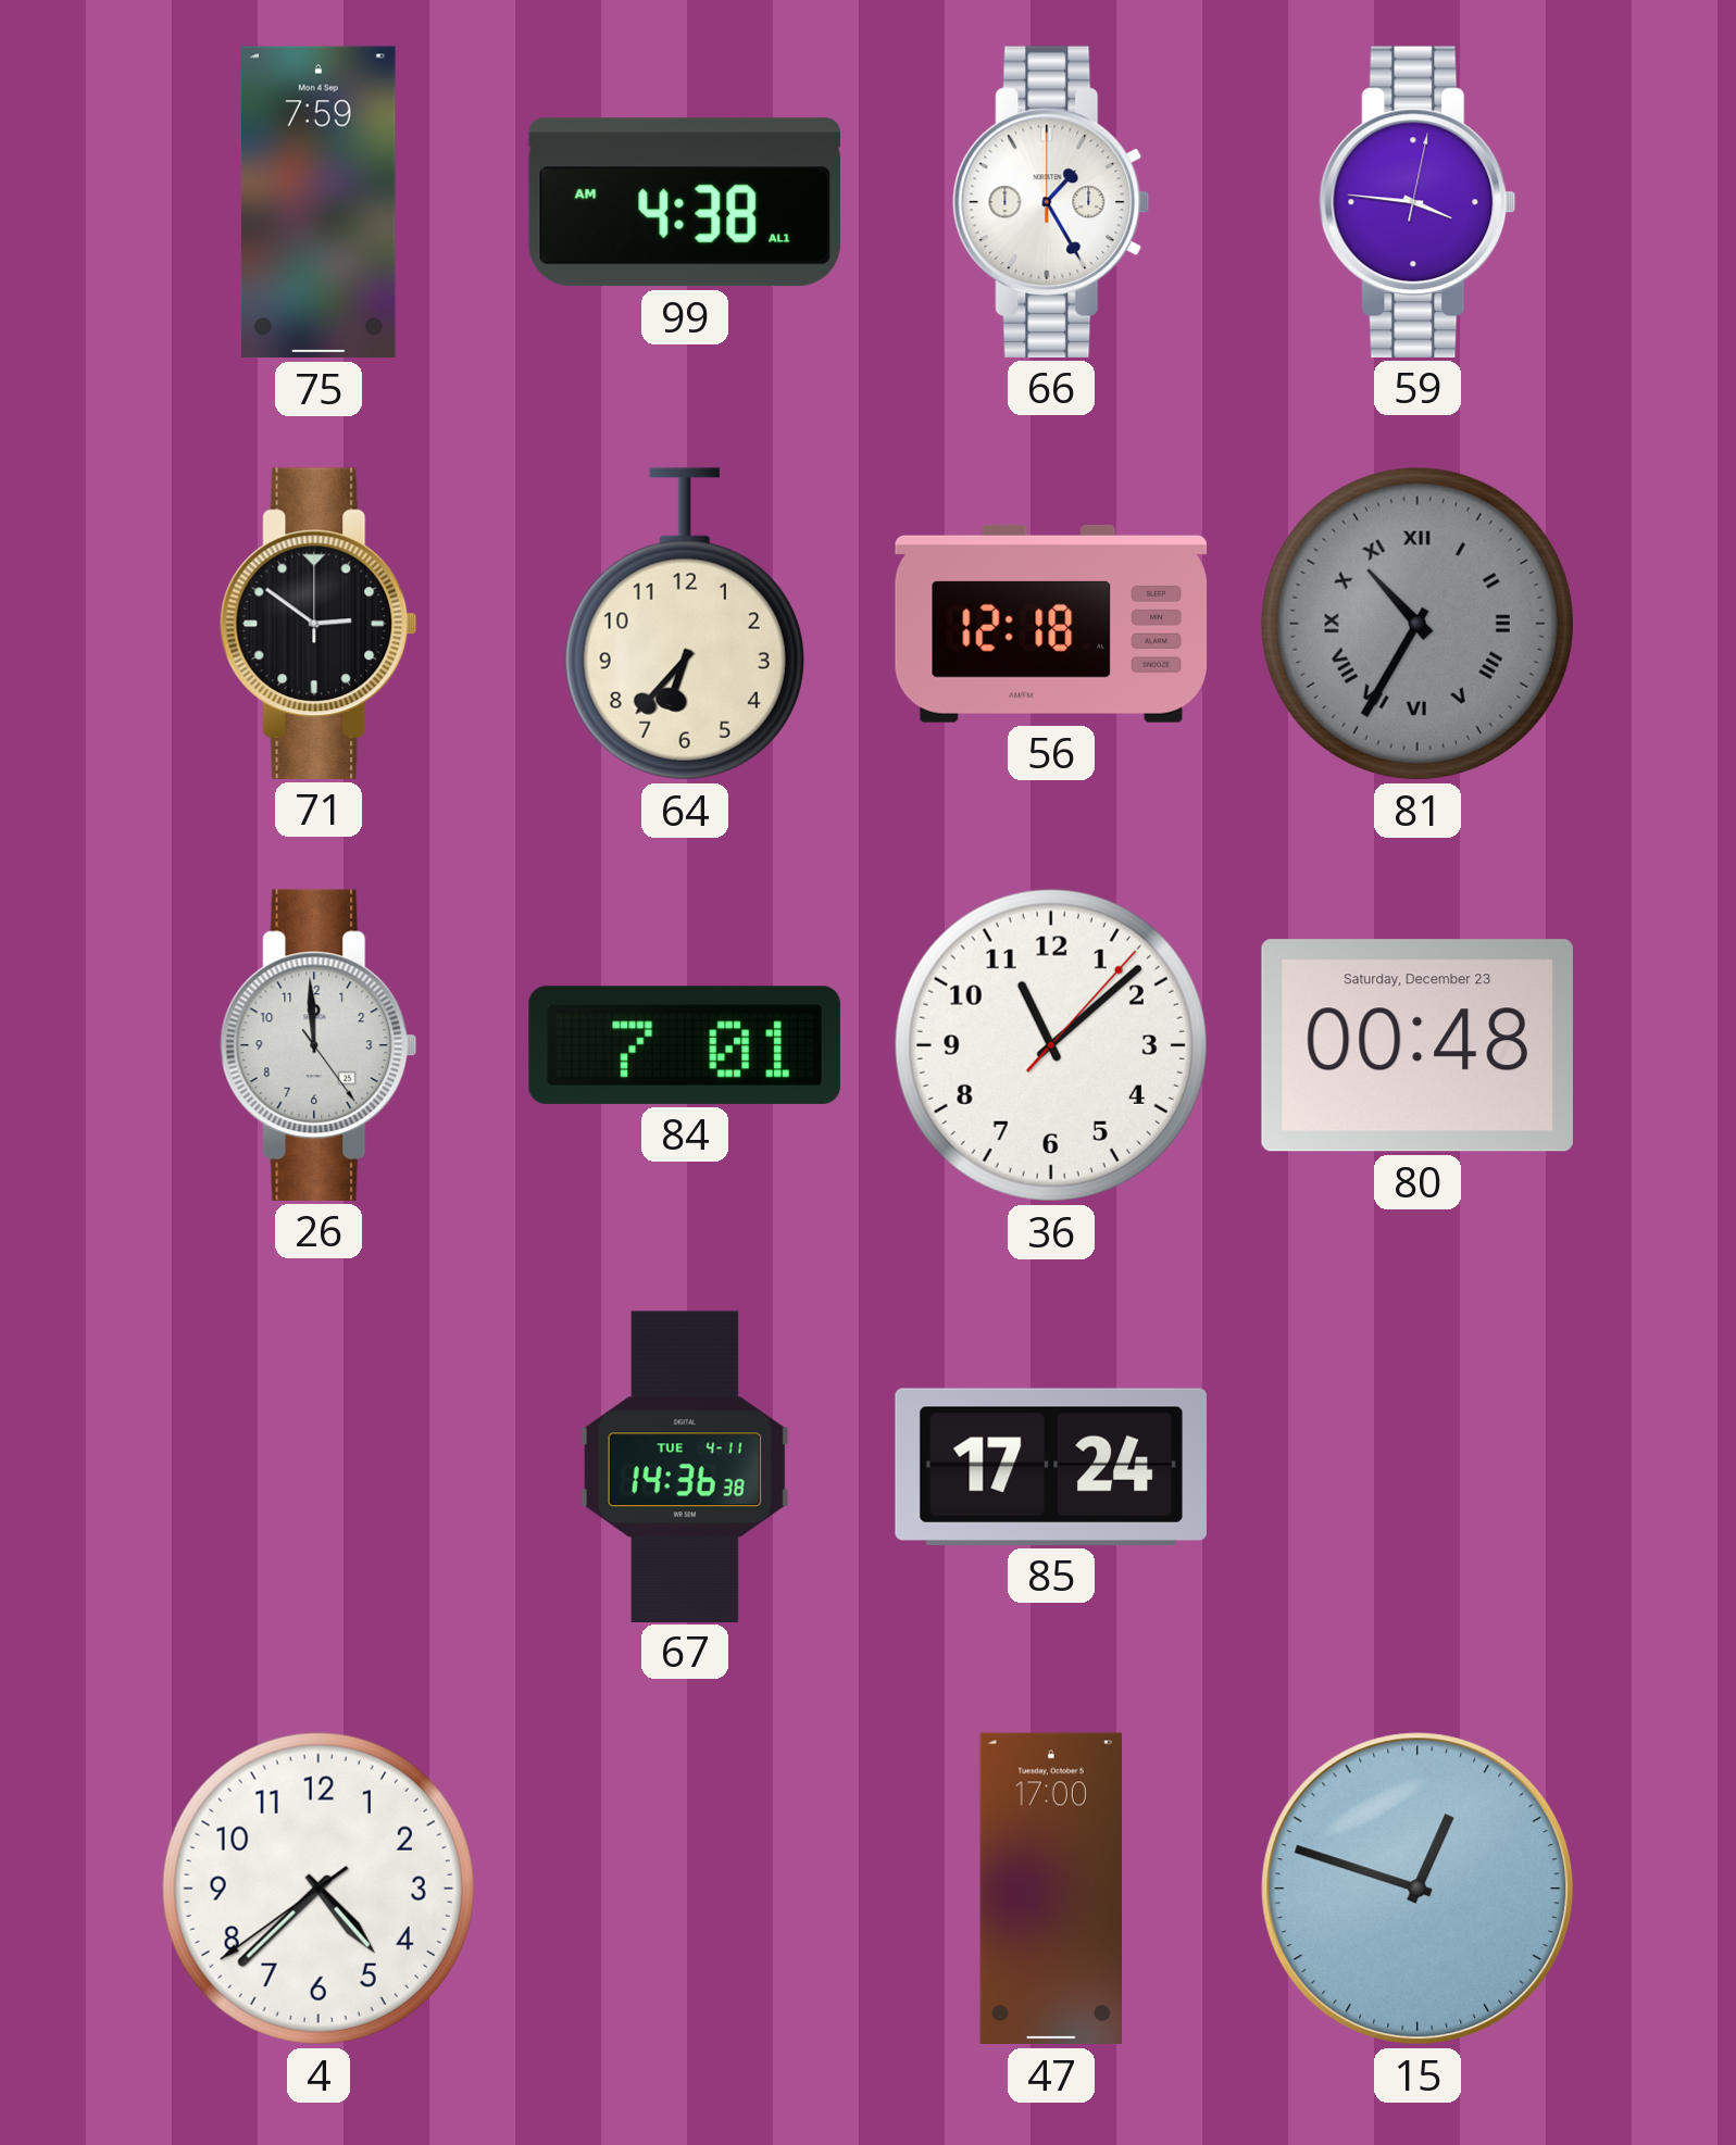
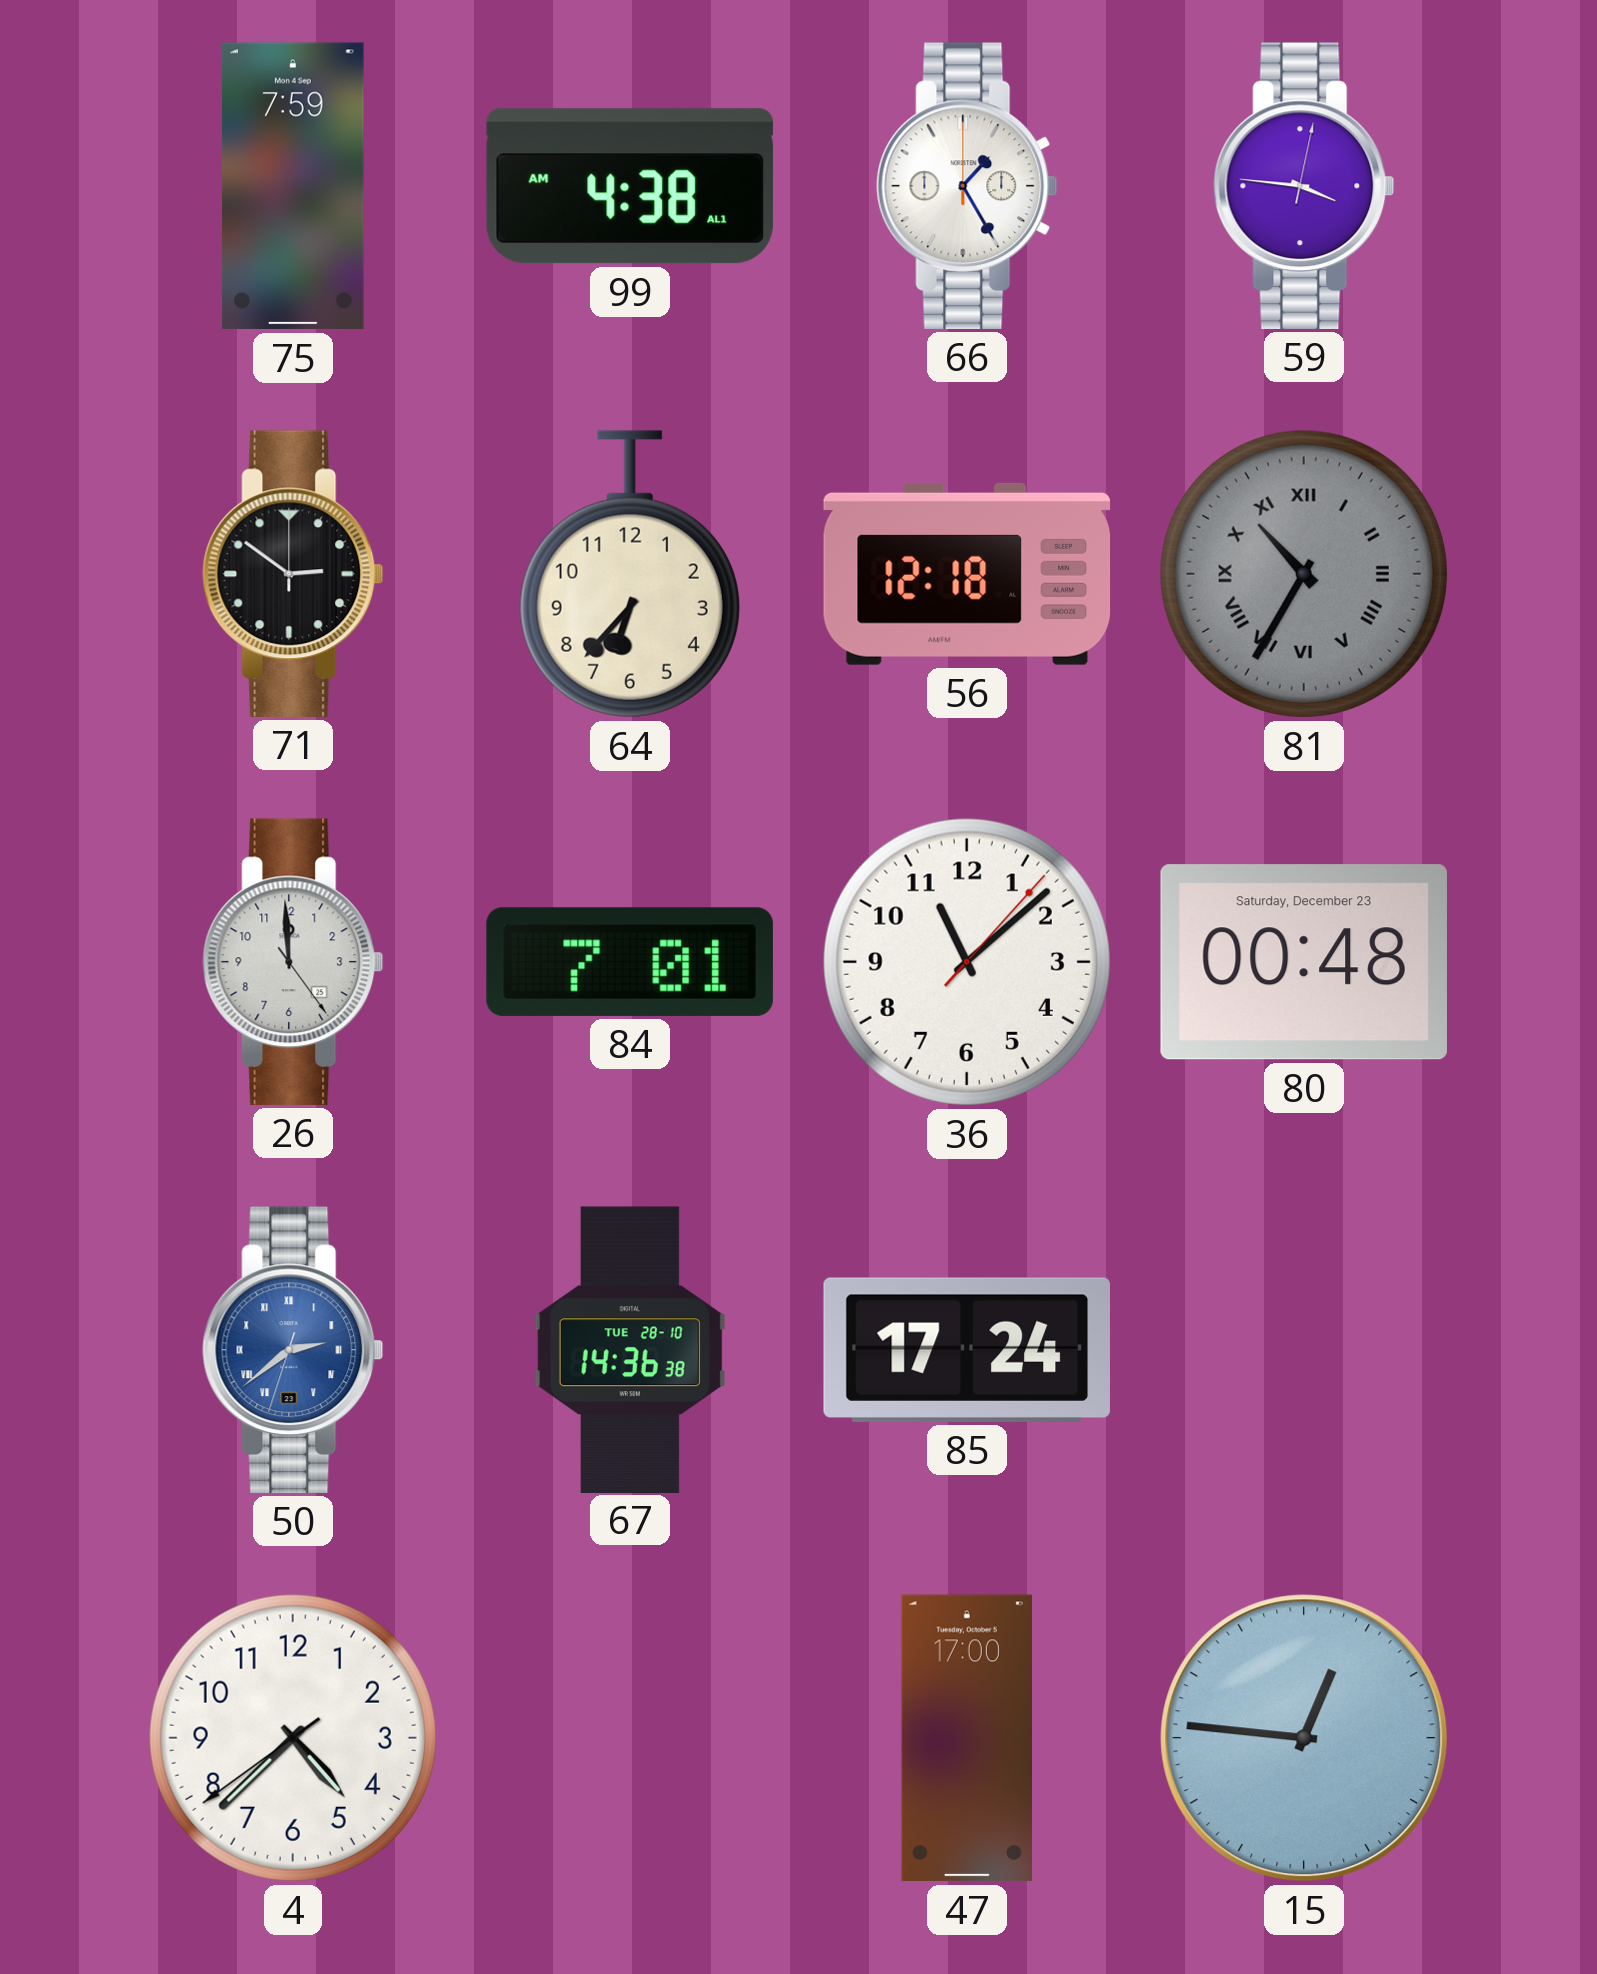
50: none -> 2:38
67 date: TUE 4-11 -> TUE 28-10
15: 12:48 -> 12:46
